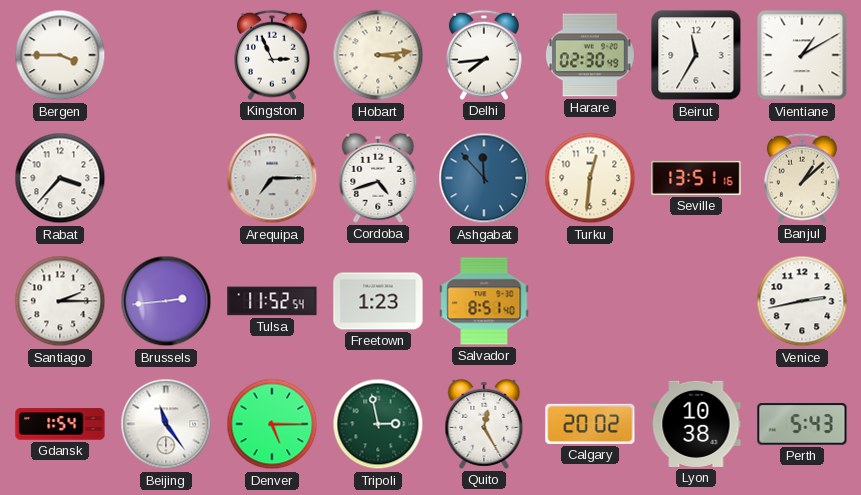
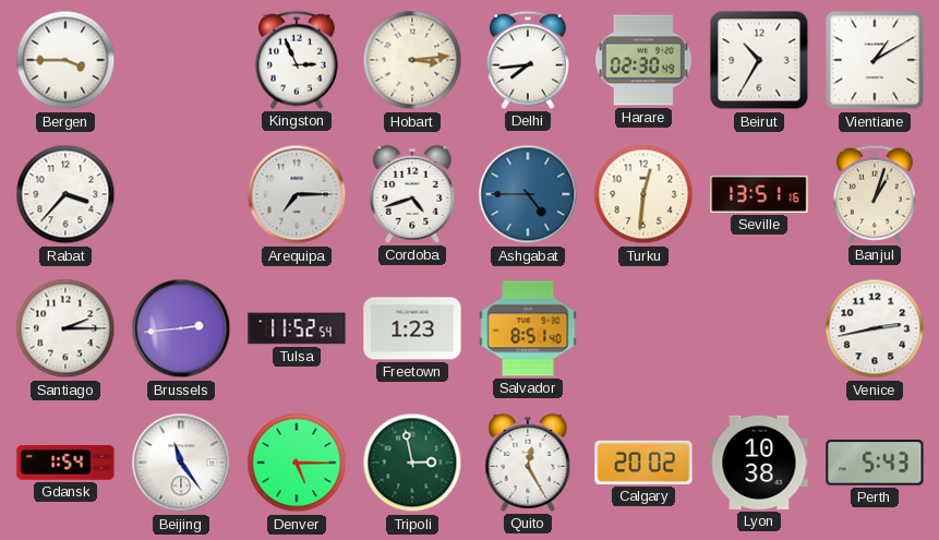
Beirut: 11:35 -> 10:35
Ashgabat: 11:53 -> 4:45
Banjul: 1:08 -> 1:03
